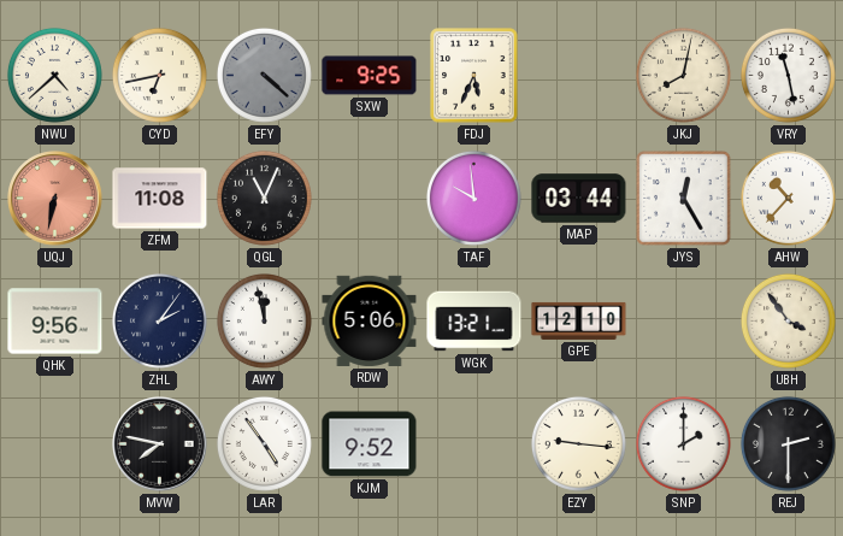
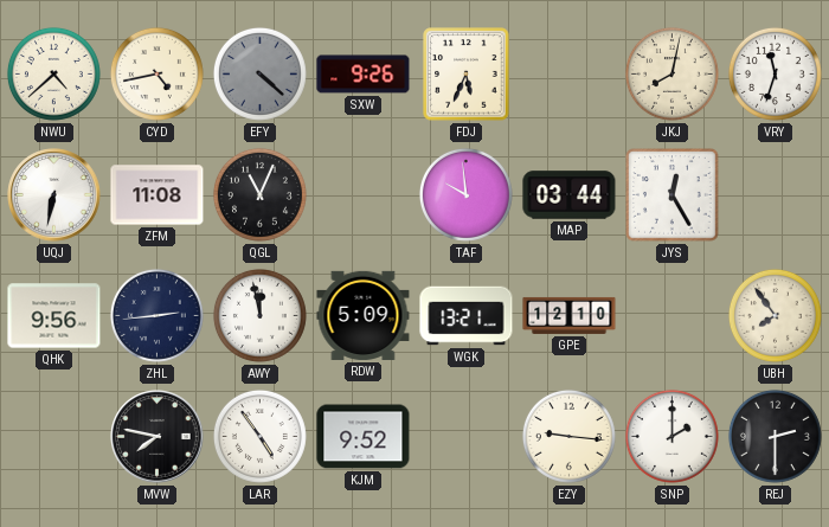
CYD: 6:43 -> 4:43
SXW: 9:25 -> 9:26
VRY: 11:28 -> 11:33
UQJ dial: salmon -> white
AHW: 10:37 -> none
ZHL: 2:06 -> 2:44
RDW: 5:06 -> 5:09
UBH: 3:54 -> 7:54
